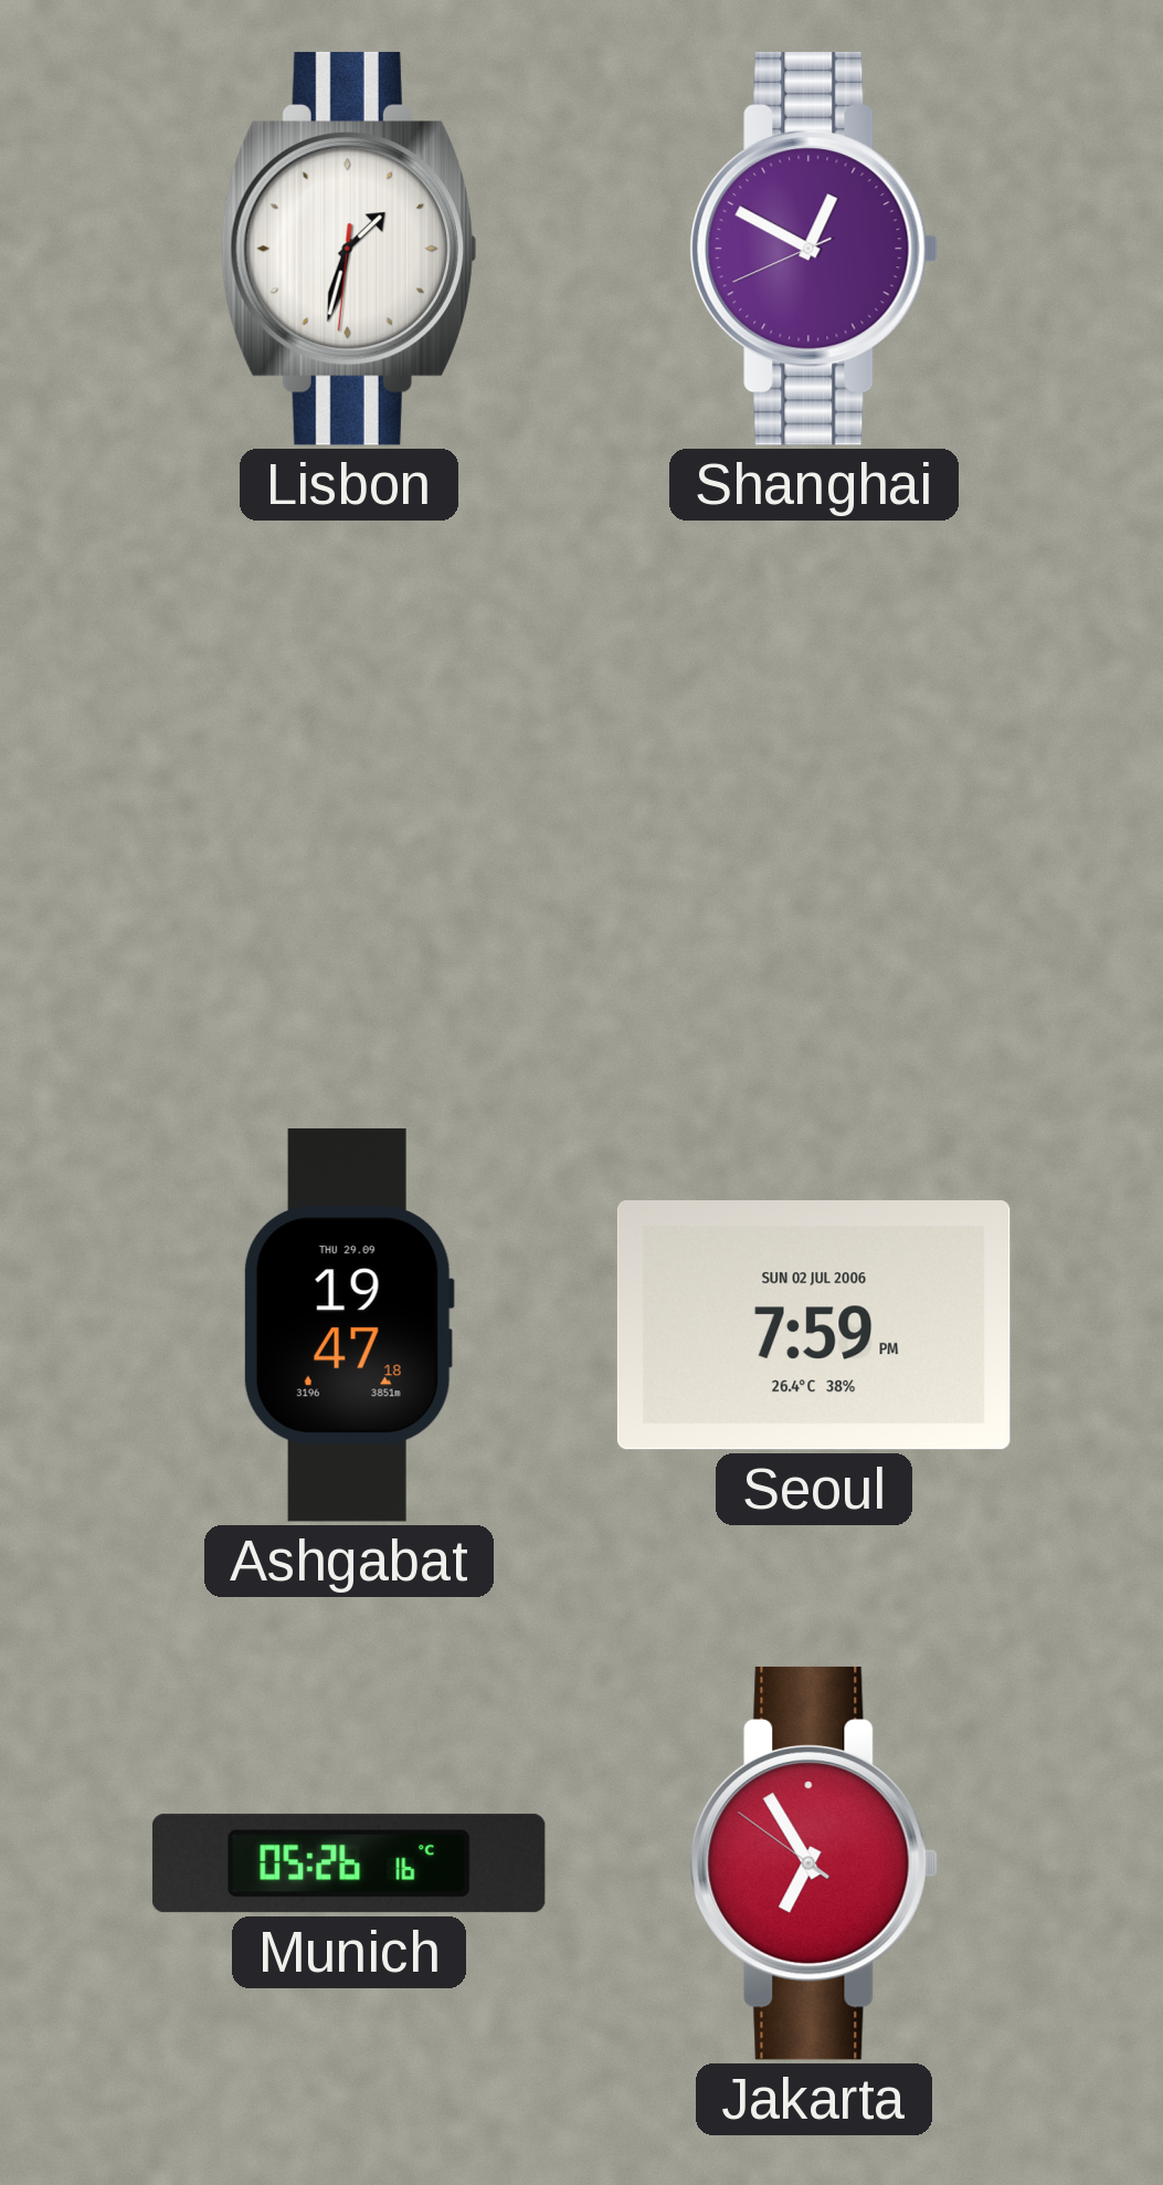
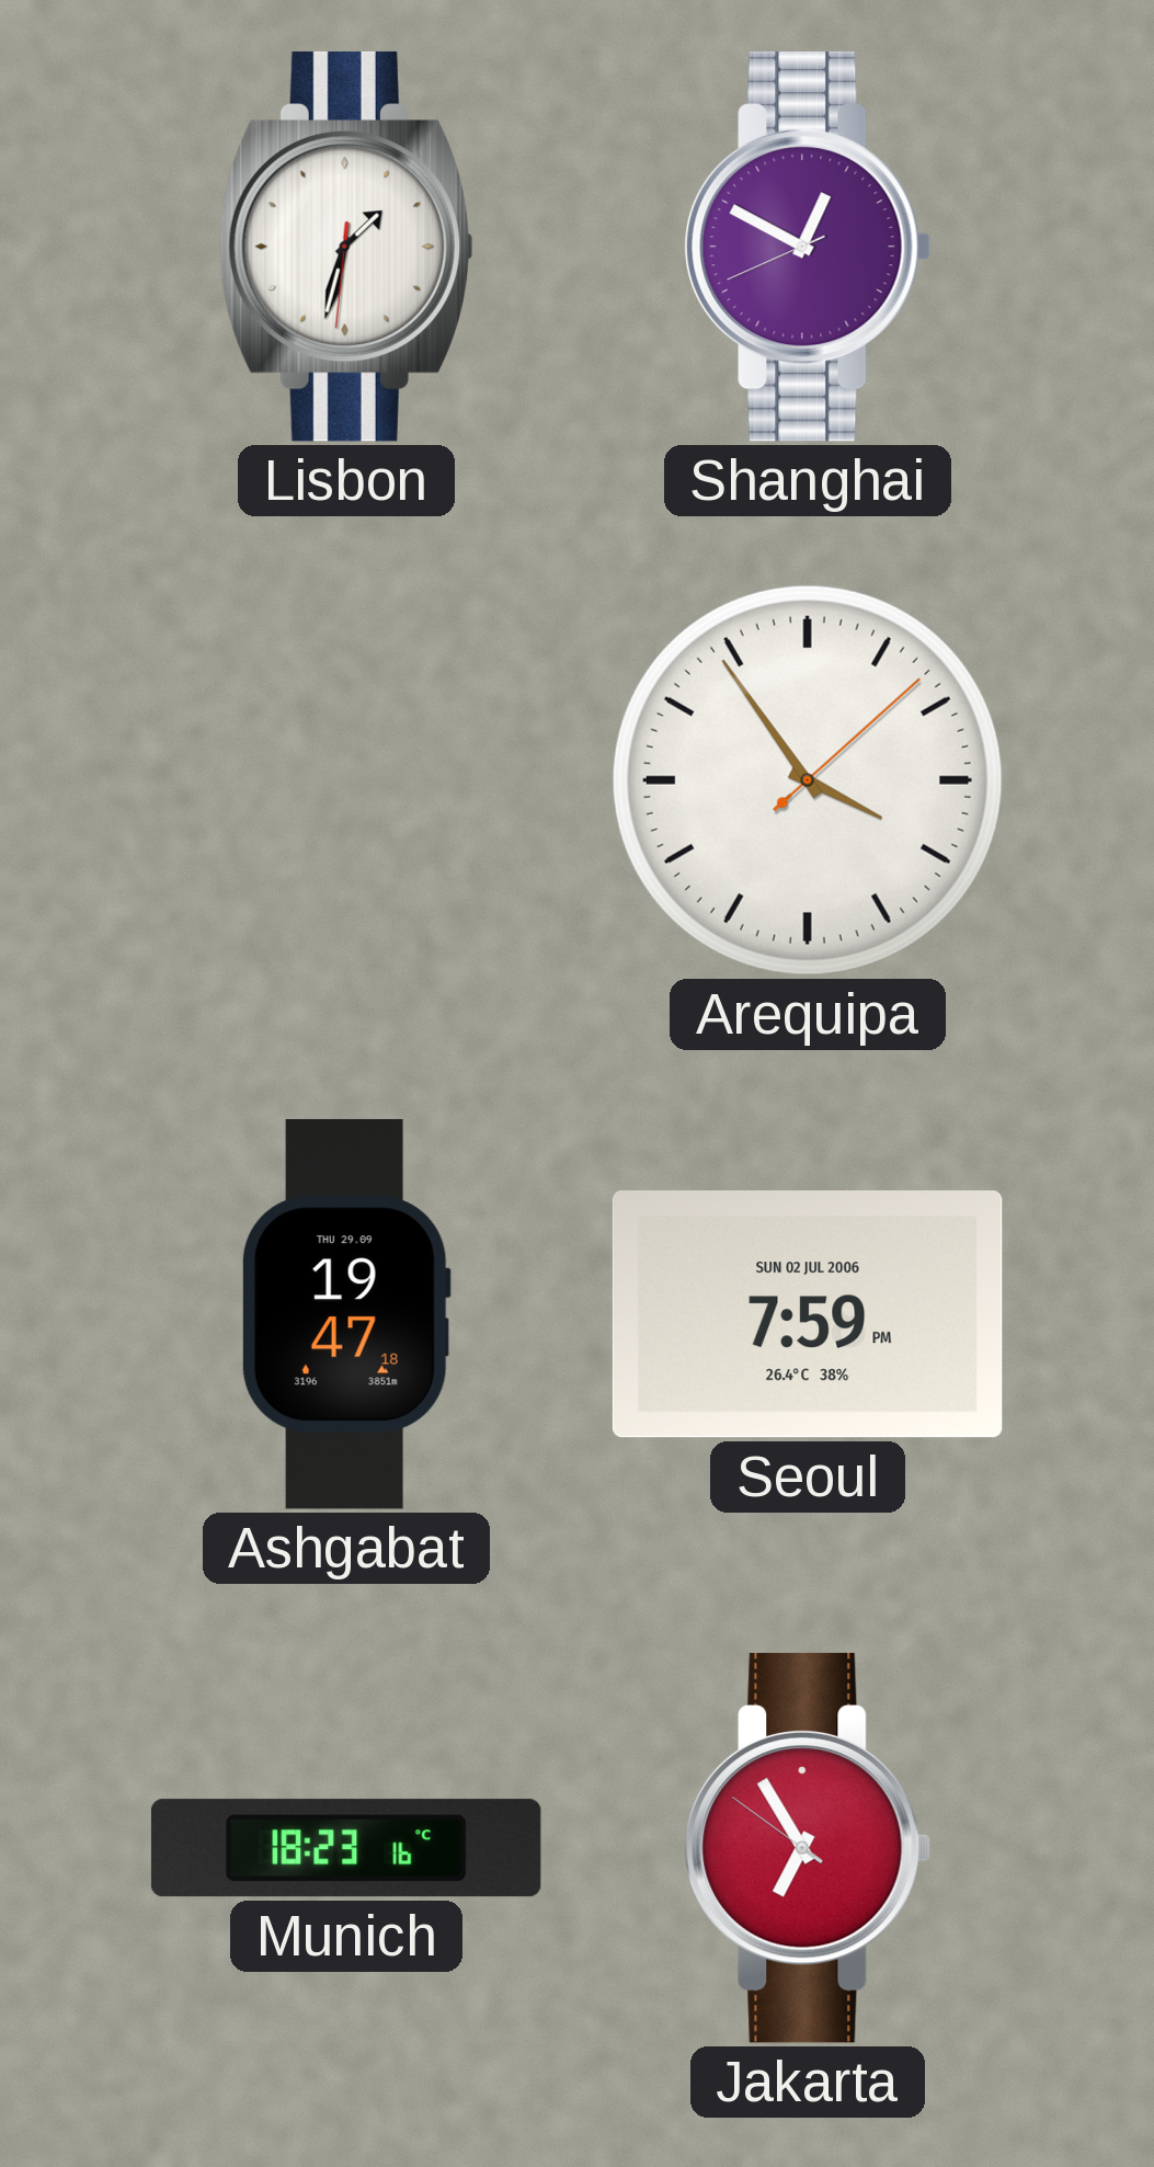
Arequipa: none -> 3:54
Munich: 05:26 -> 18:23
